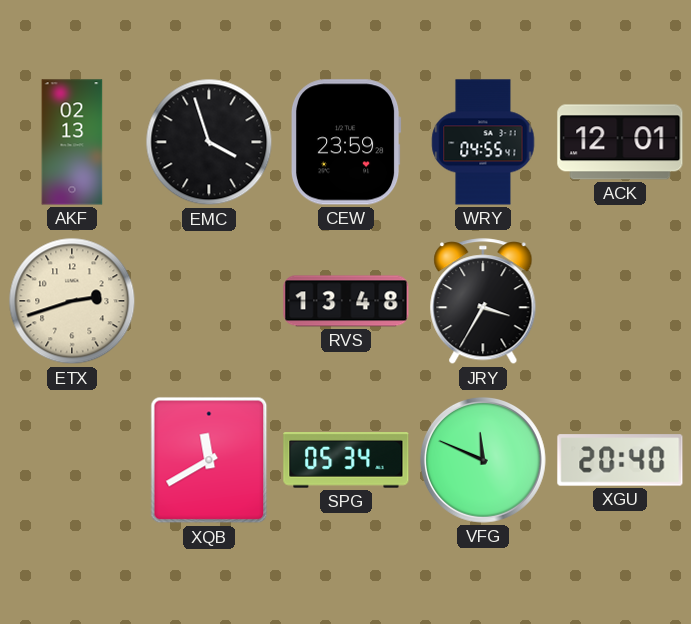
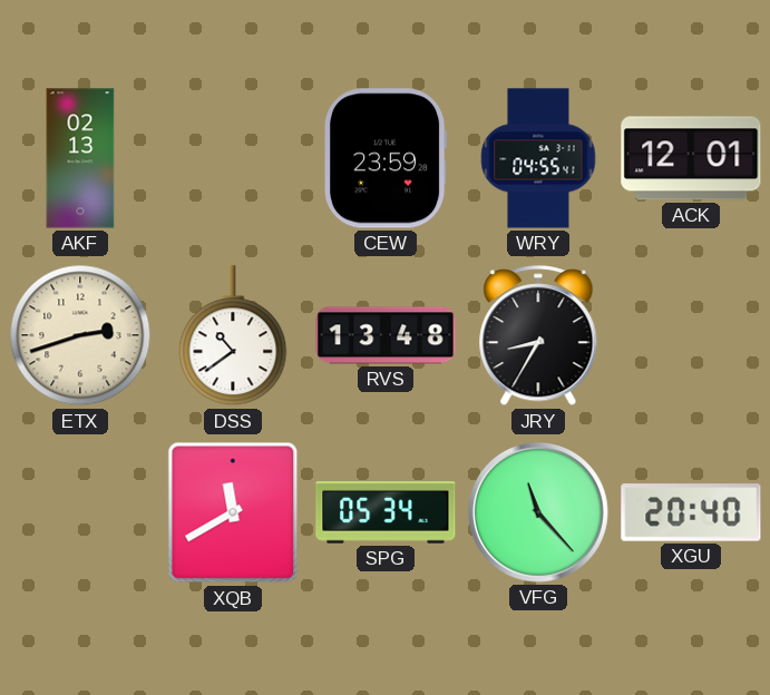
EMC: 3:57 -> none
DSS: none -> 10:39
JRY: 3:35 -> 8:35
VFG: 11:49 -> 11:23
